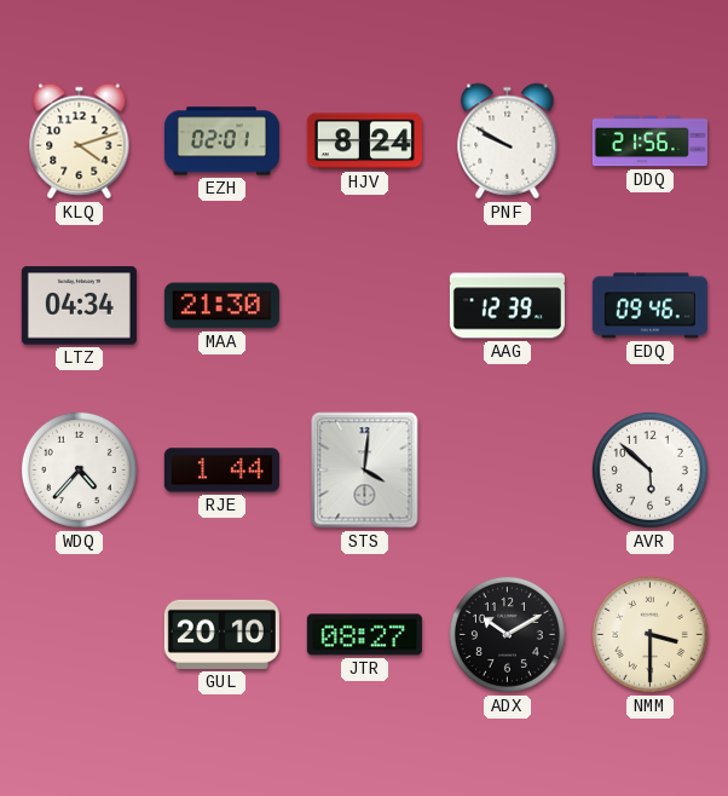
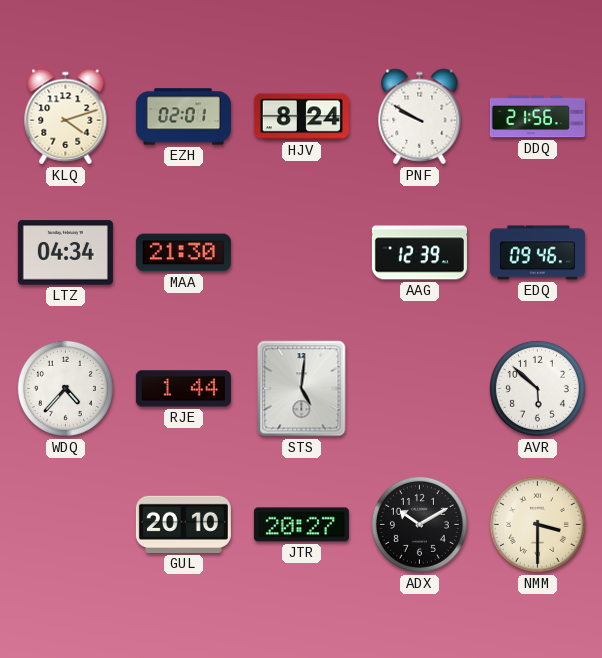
STS: 4:01 -> 5:01
JTR: 08:27 -> 20:27
